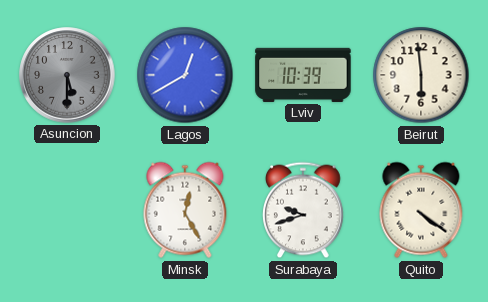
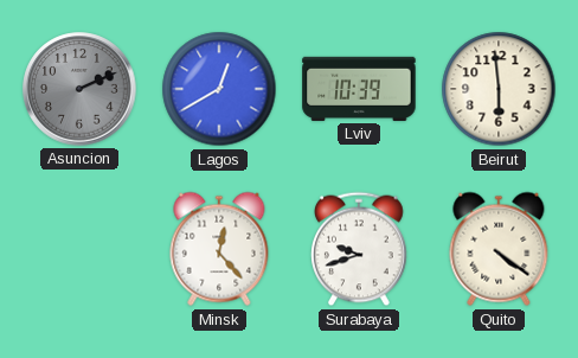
Asuncion: 5:30 -> 2:11
Minsk: 12:25 -> 12:23
